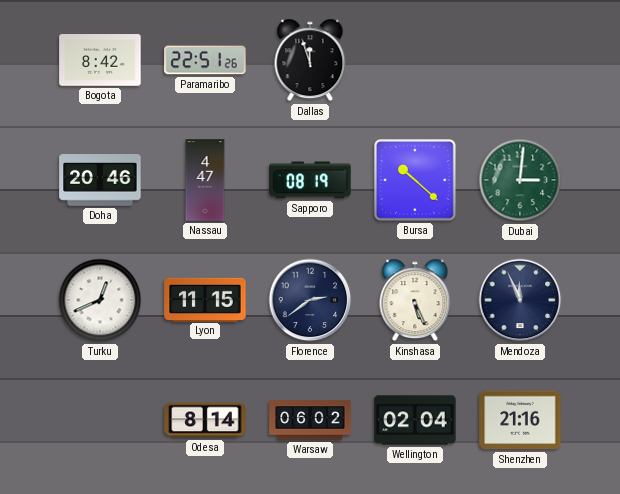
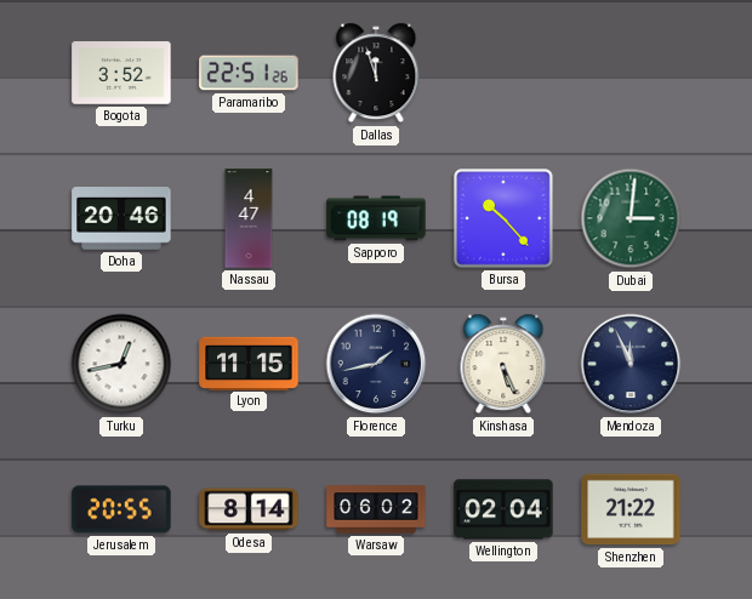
Bogota: 8:42 -> 3:52
Bursa: 10:22 -> 10:23
Turku: 12:41 -> 12:43
Florence: 2:39 -> 1:43
Jerusalem: none -> 20:55
Shenzhen: 21:16 -> 21:22
